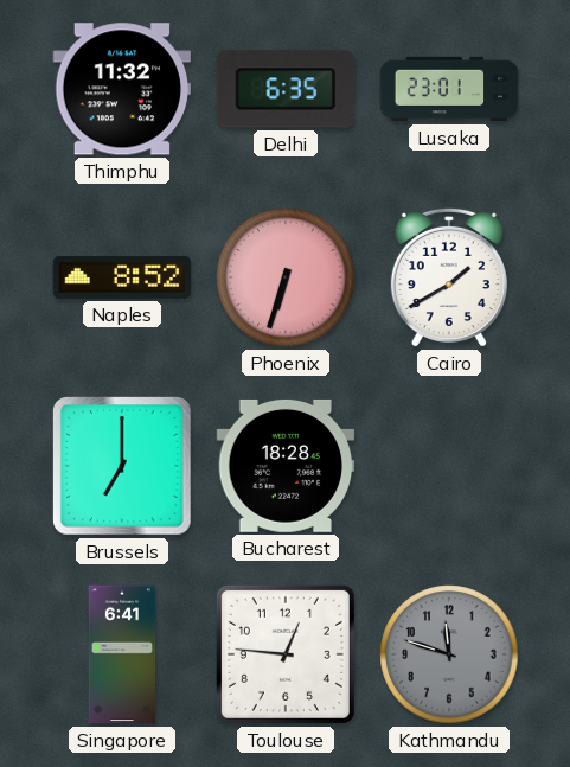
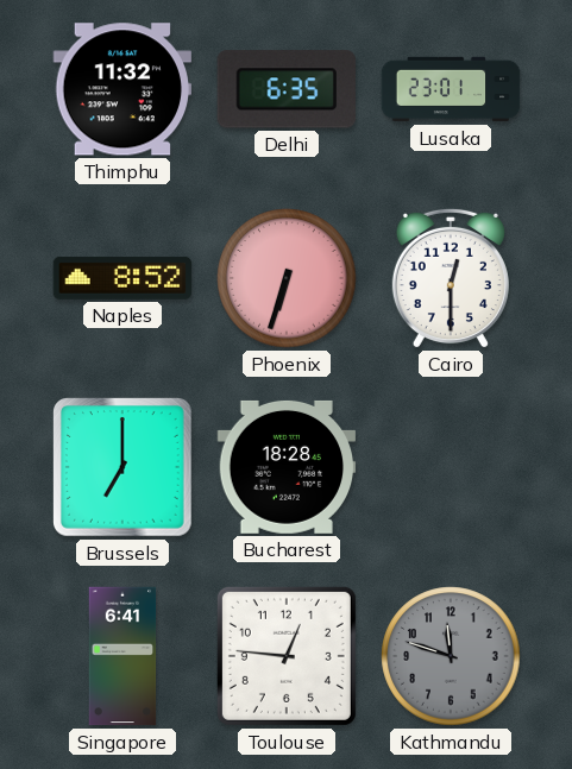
Cairo: 1:40 -> 12:30
